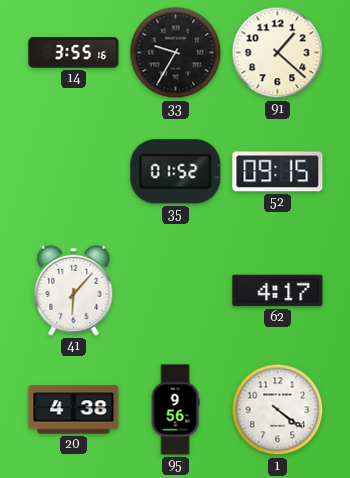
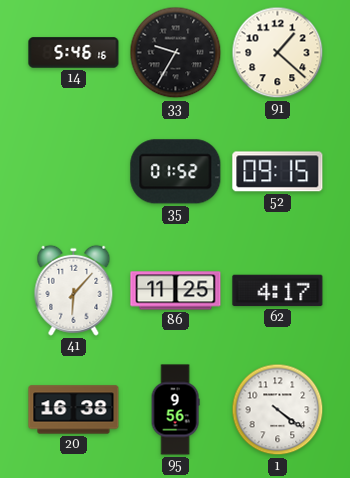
14: 3:55 -> 5:46
86: none -> 11:25
20: 4:38 -> 16:38
